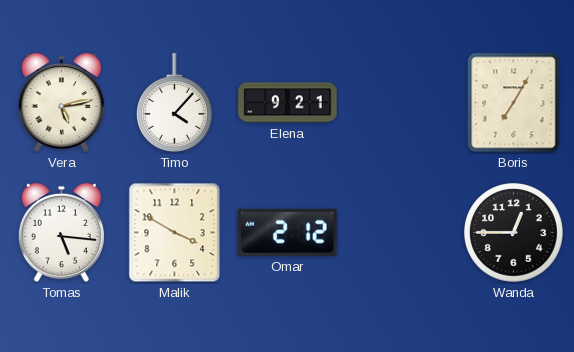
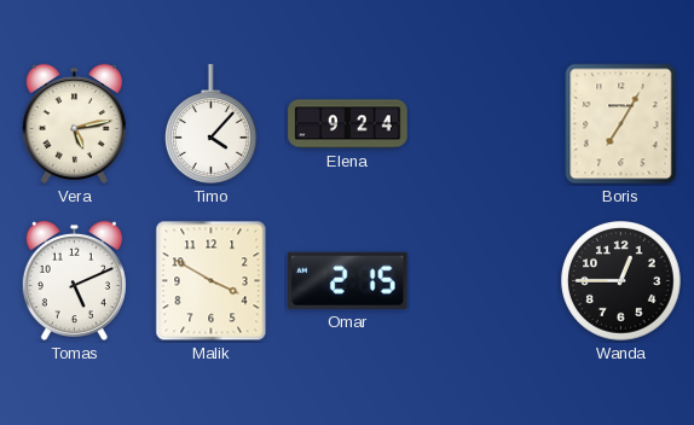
Elena: 9:21 -> 9:24
Tomas: 5:16 -> 5:11
Omar: 2:12 -> 2:15
